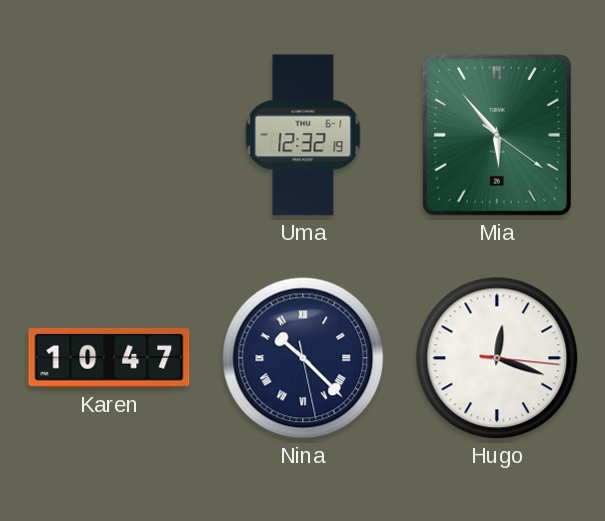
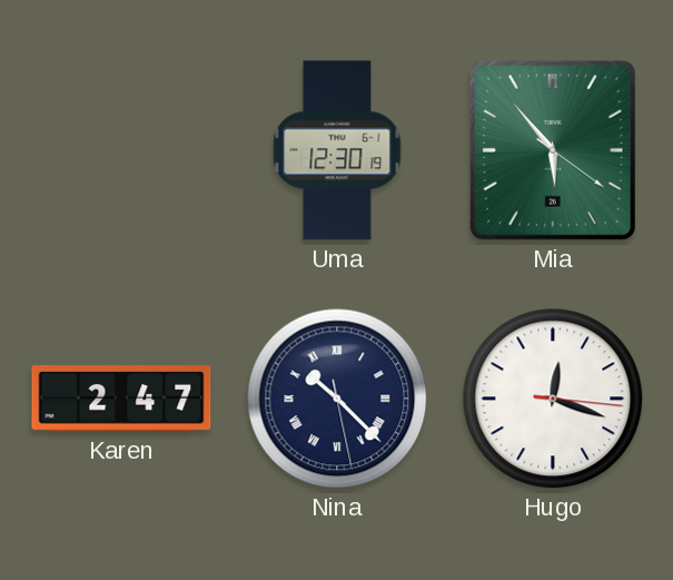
Uma: 12:32 -> 12:30
Karen: 10:47 -> 2:47
